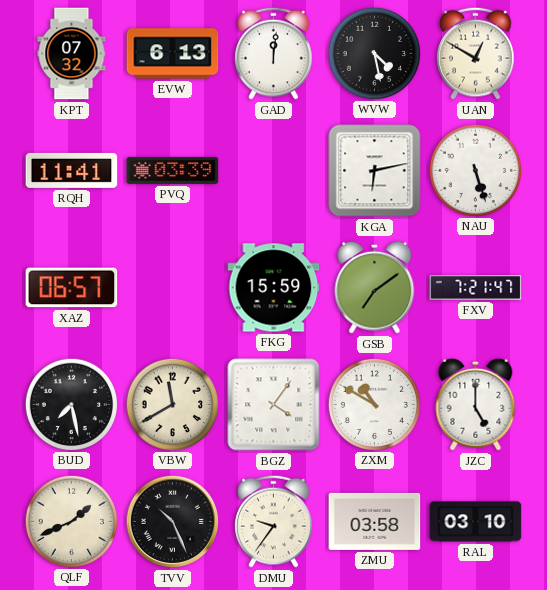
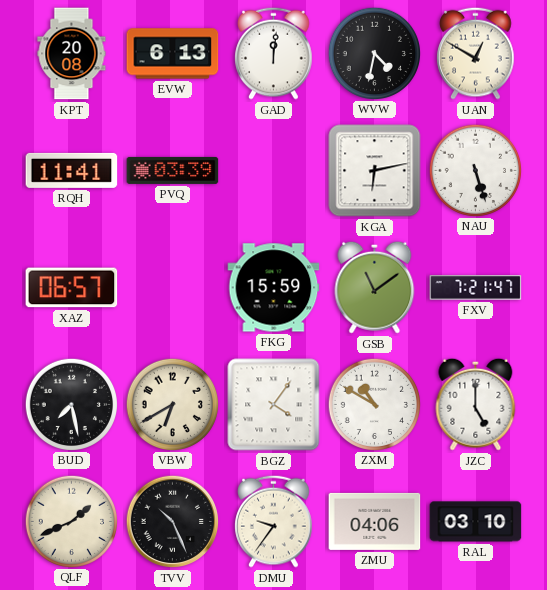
KPT: 07:32 -> 20:08
WVW: 4:28 -> 4:32
GSB: 7:09 -> 11:09
VBW: 11:40 -> 6:40
ZMU: 03:58 -> 04:06
